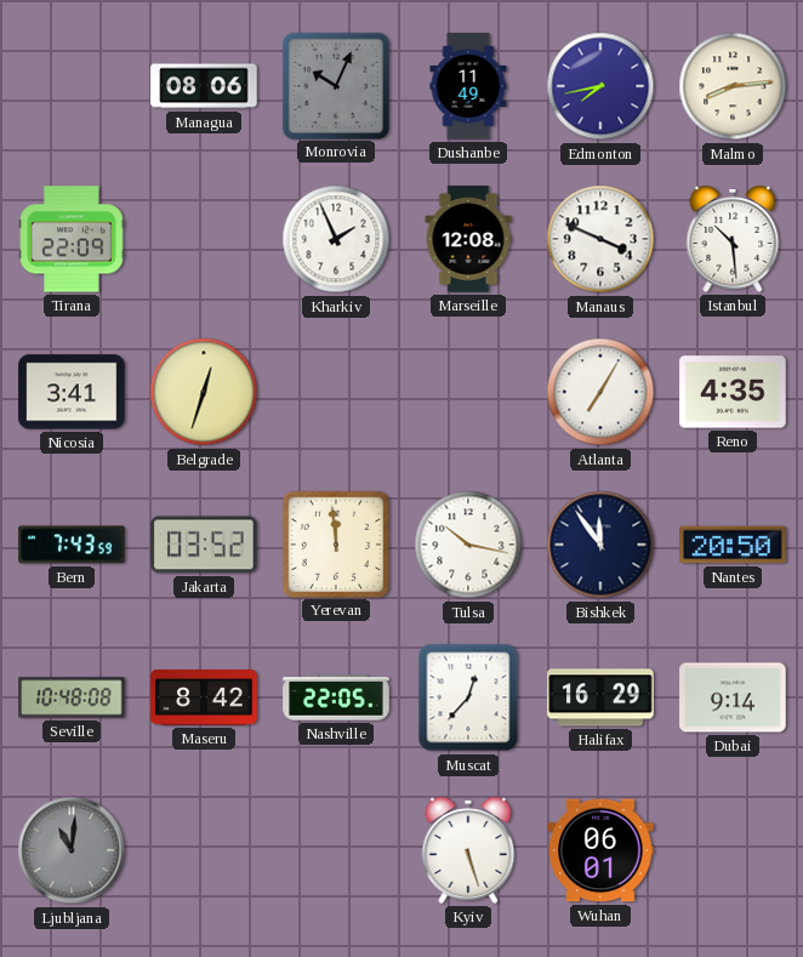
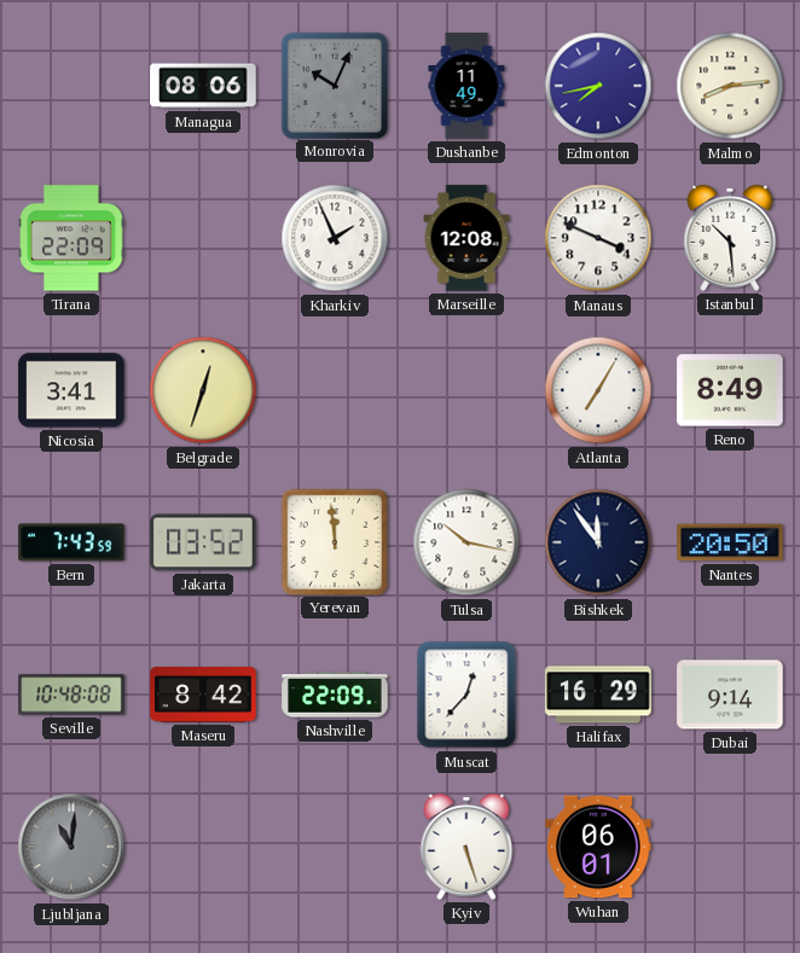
Reno: 4:35 -> 8:49
Nashville: 22:05 -> 22:09
